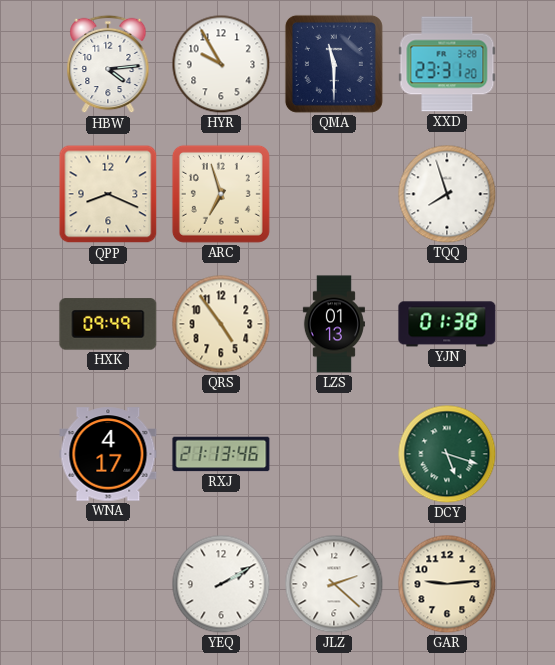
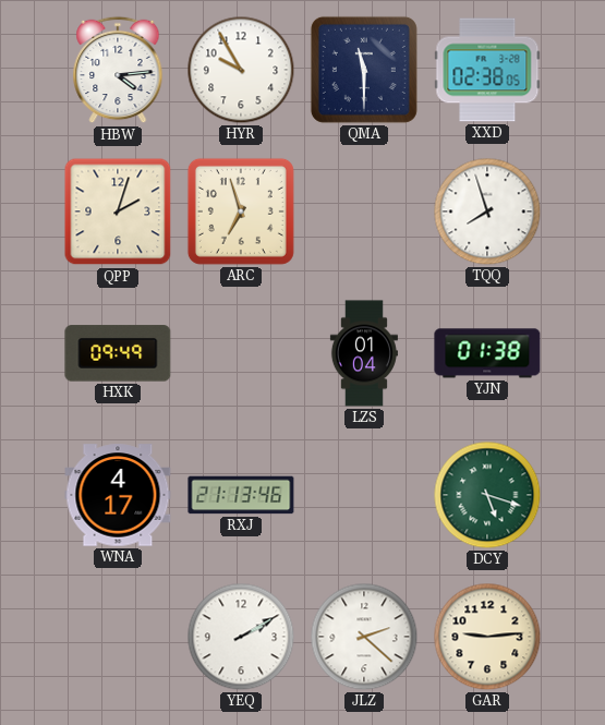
XXD: 23:31 -> 02:38
QPP: 8:19 -> 2:03
QRS: 4:54 -> none
LZS: 01:13 -> 01:04
